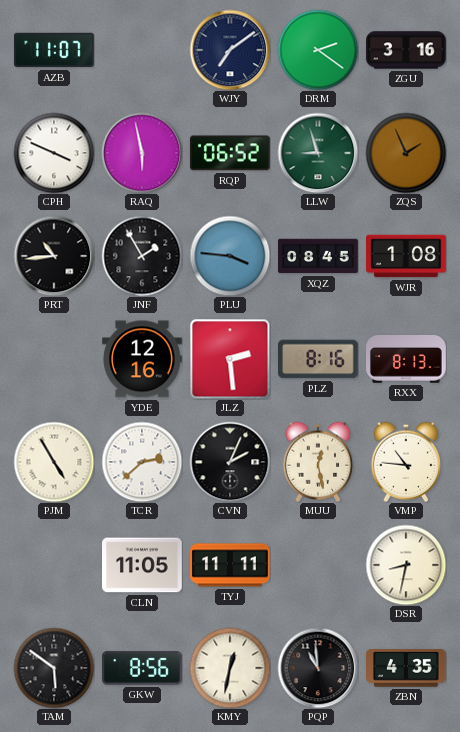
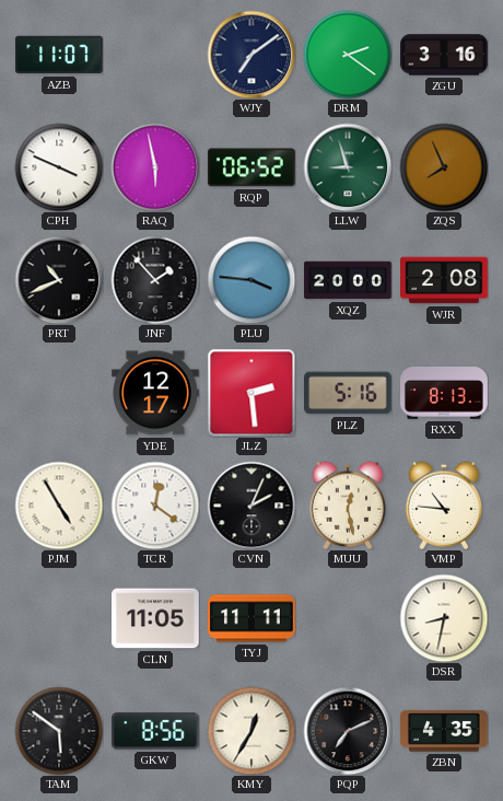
ZQS: 1:56 -> 7:56
PRT: 10:44 -> 10:41
JNF: 1:55 -> 1:53
XQZ: 08:45 -> 20:00
WJR: 1:08 -> 2:08
YDE: 12:16 -> 12:17
PLZ: 8:16 -> 5:16
TCR: 2:38 -> 12:21
KMY: 12:32 -> 12:35
PQP: 10:59 -> 7:11
